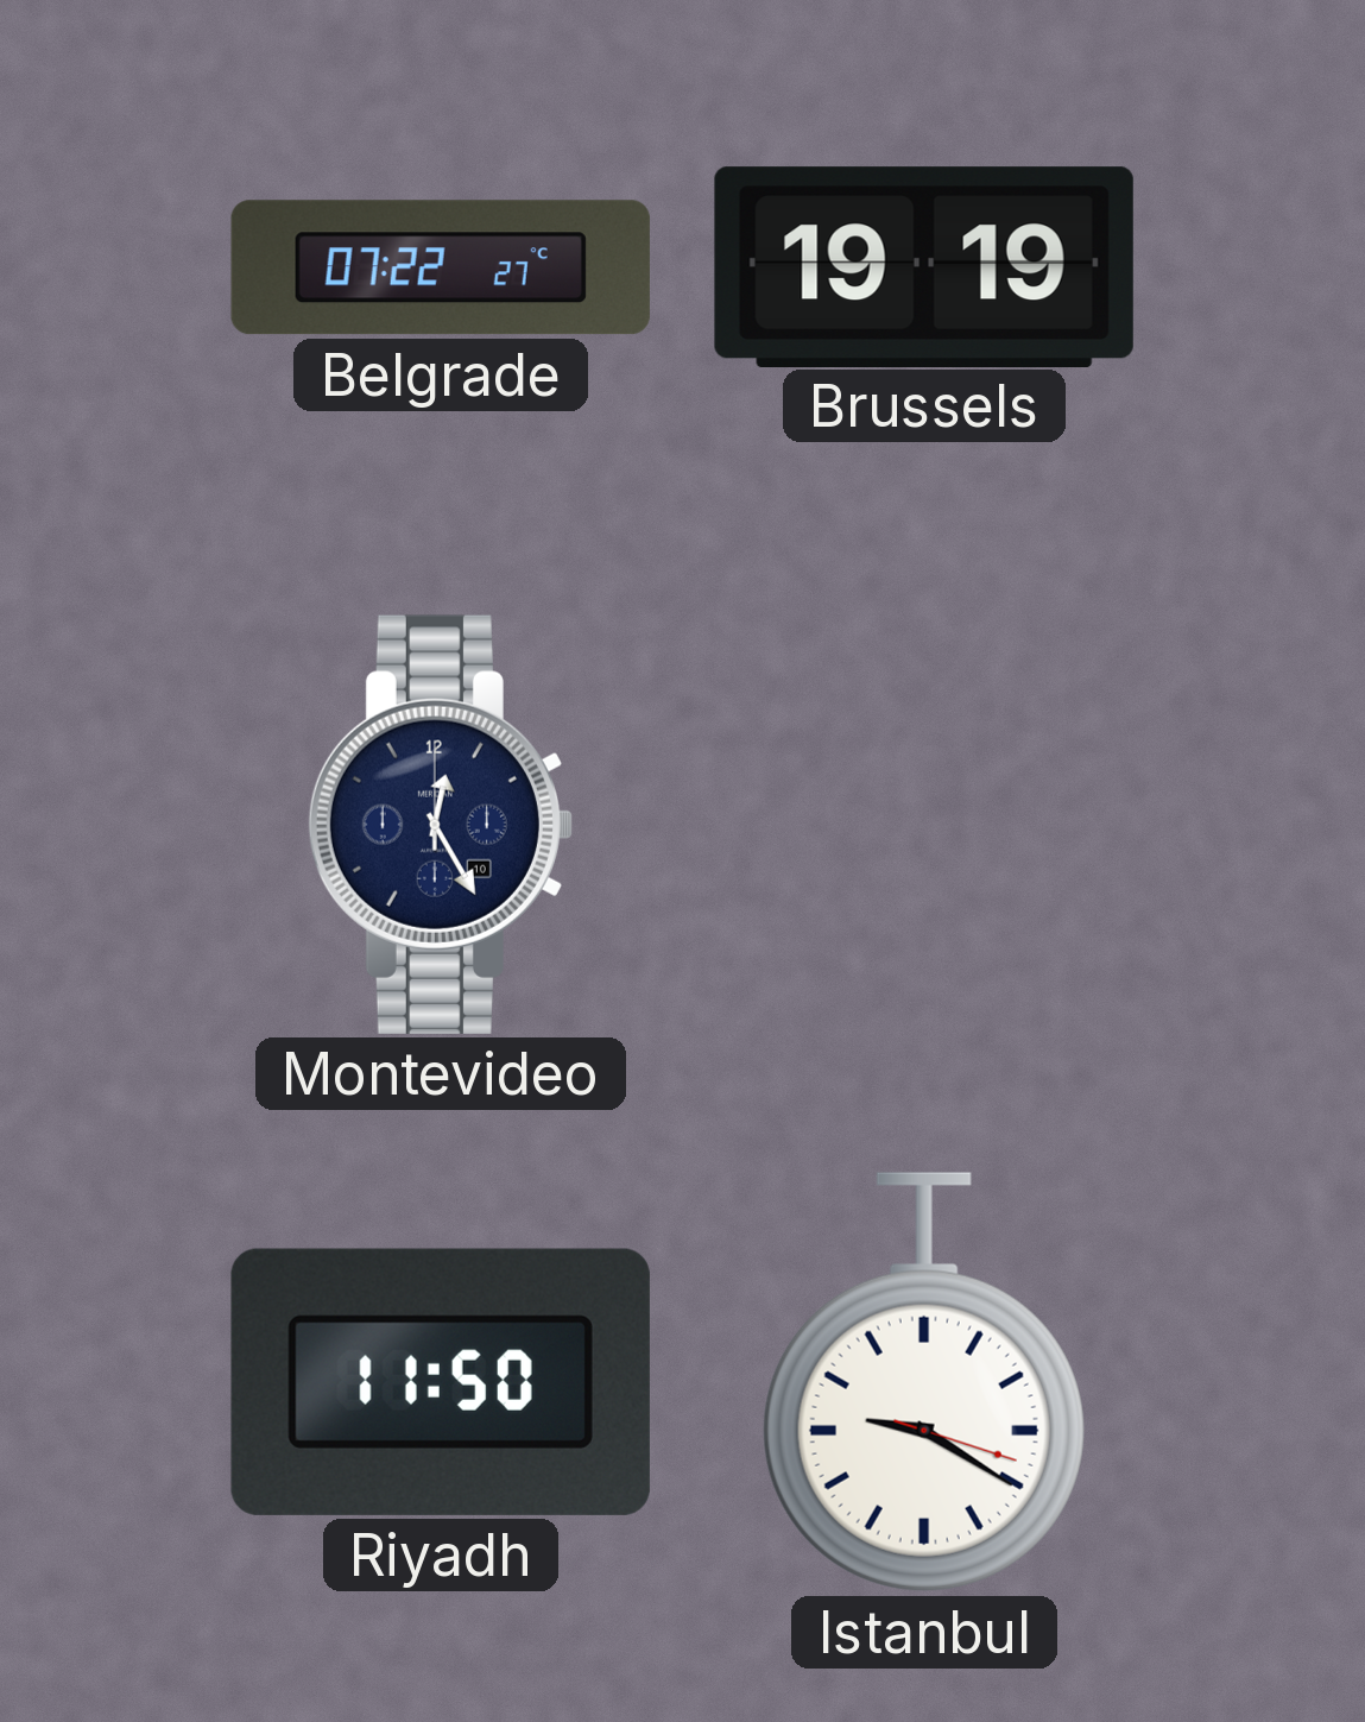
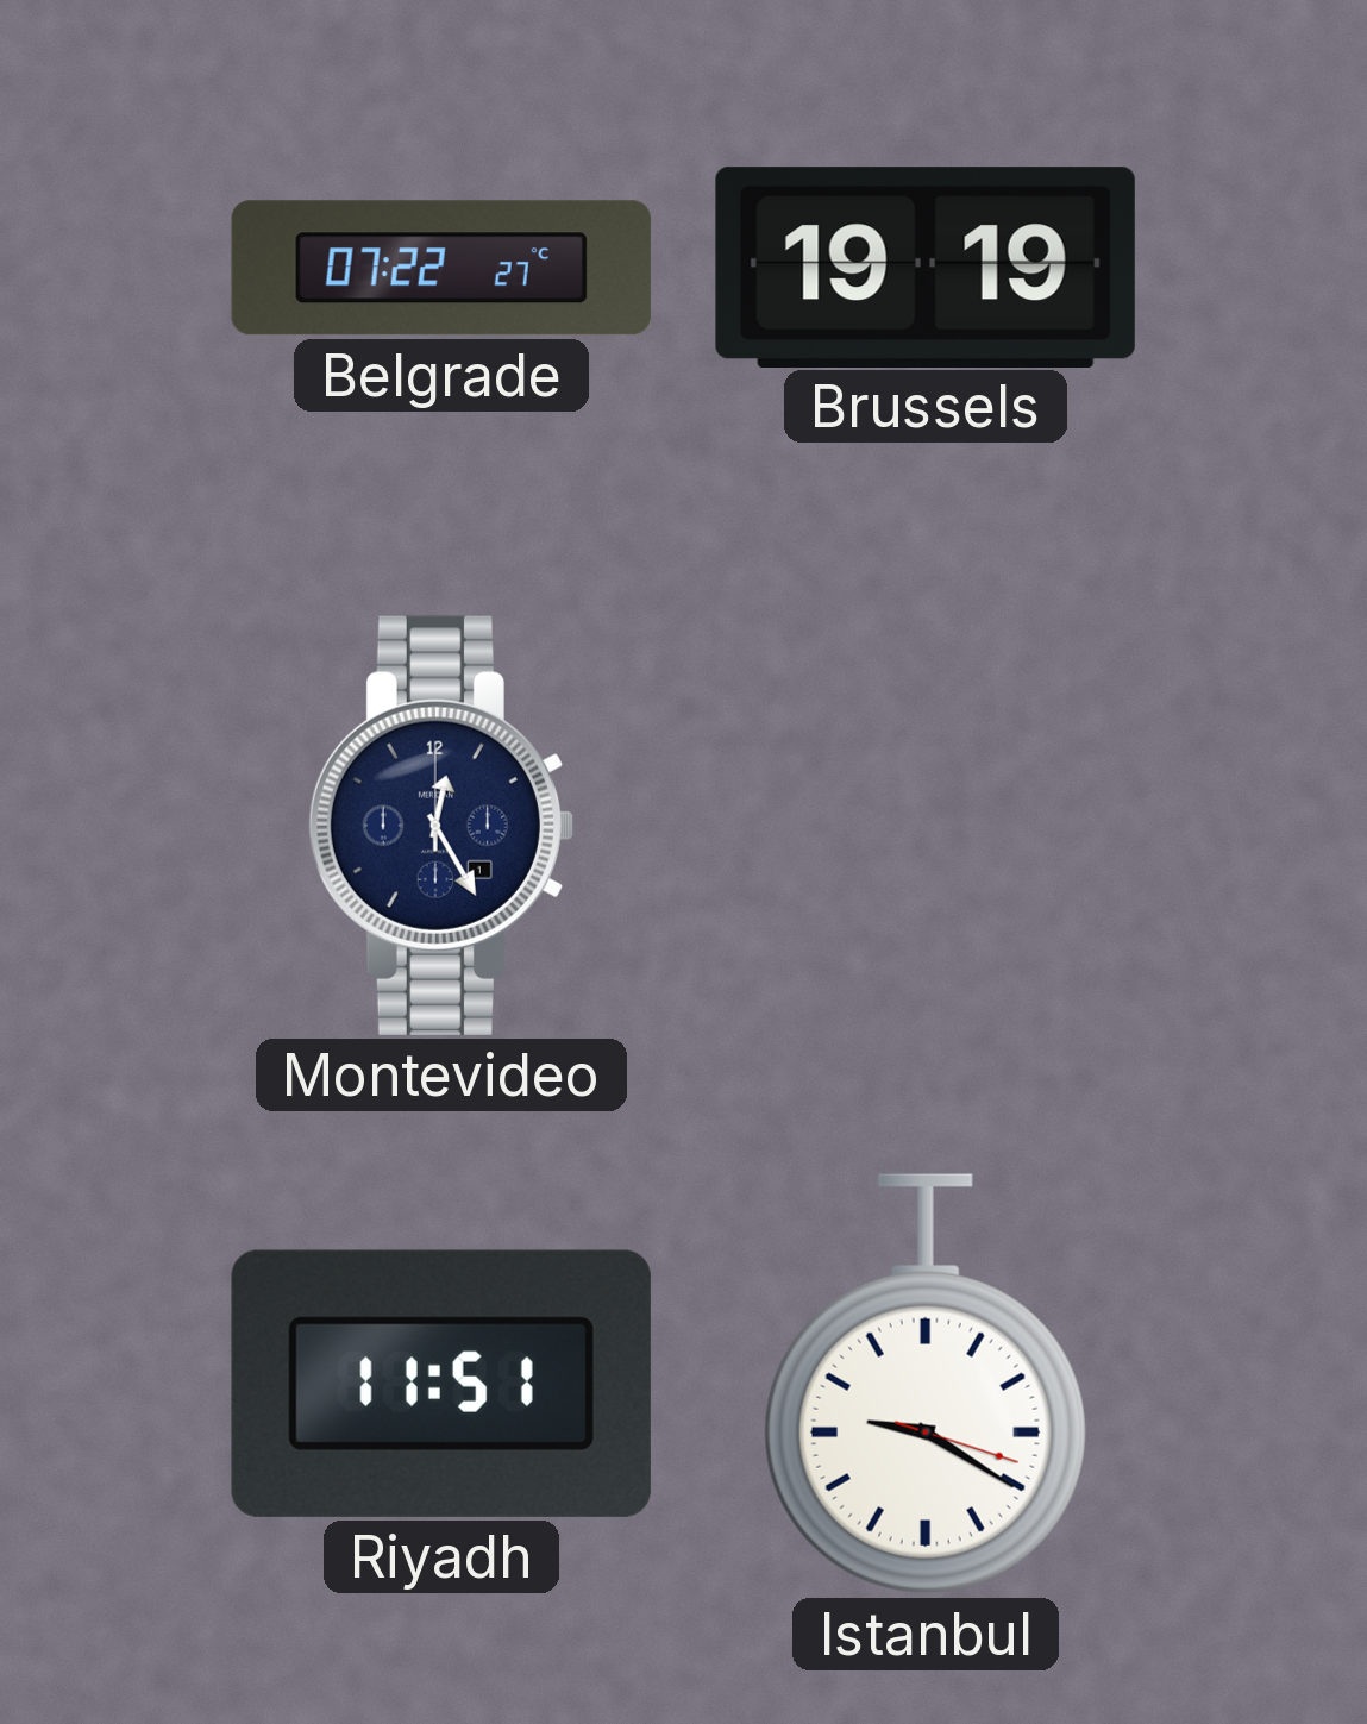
Montevideo date: 10 -> 1
Riyadh: 11:50 -> 11:51
